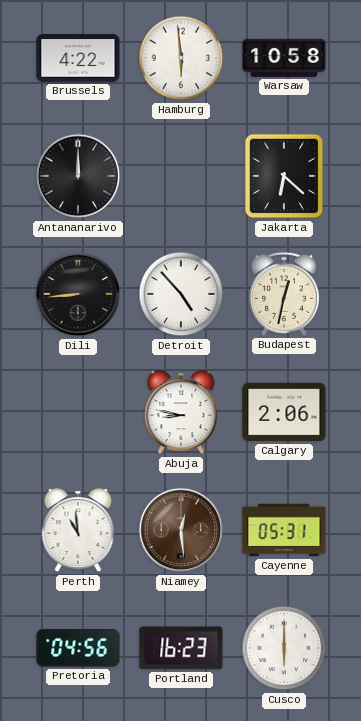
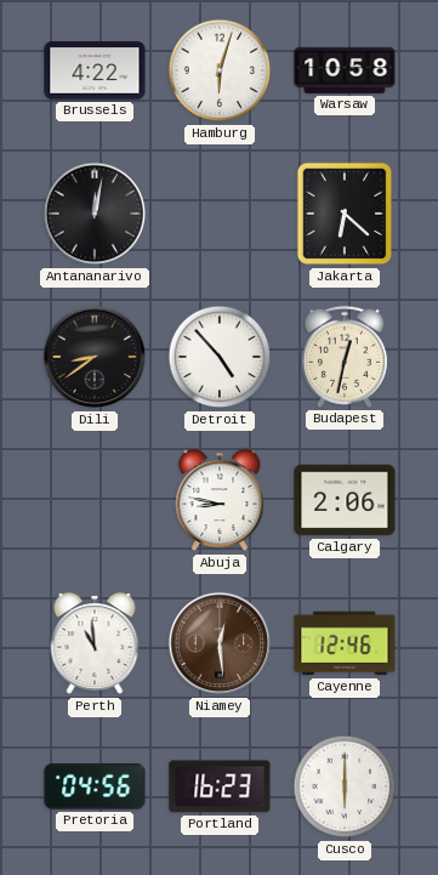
Hamburg: 5:59 -> 6:03
Antananarivo: 12:00 -> 12:02
Dili: 8:44 -> 8:39
Cayenne: 05:31 -> 12:46
